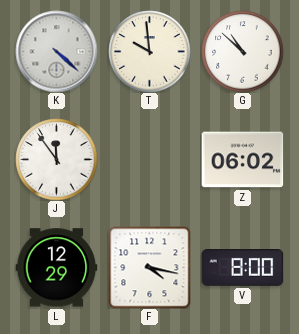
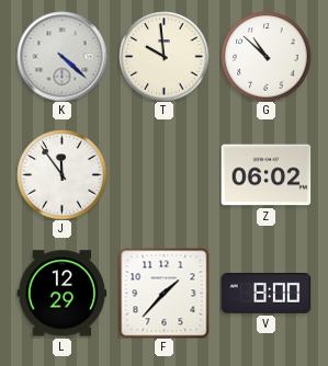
F: 4:17 -> 1:37
